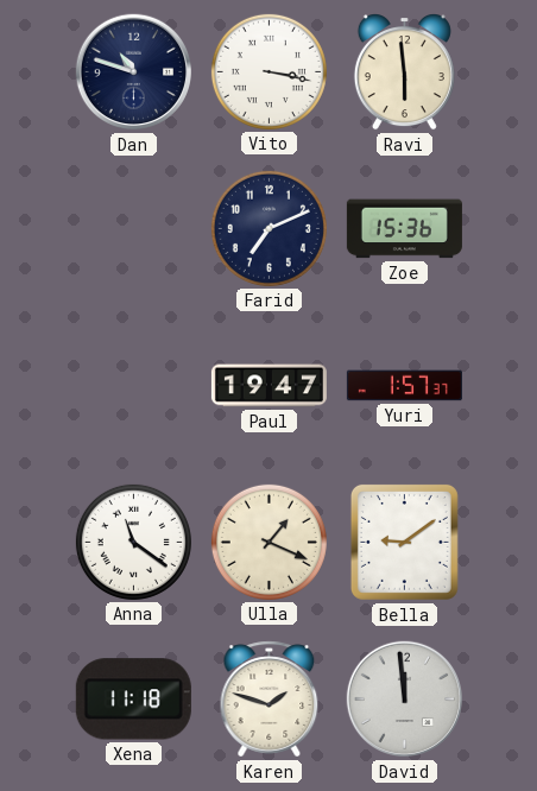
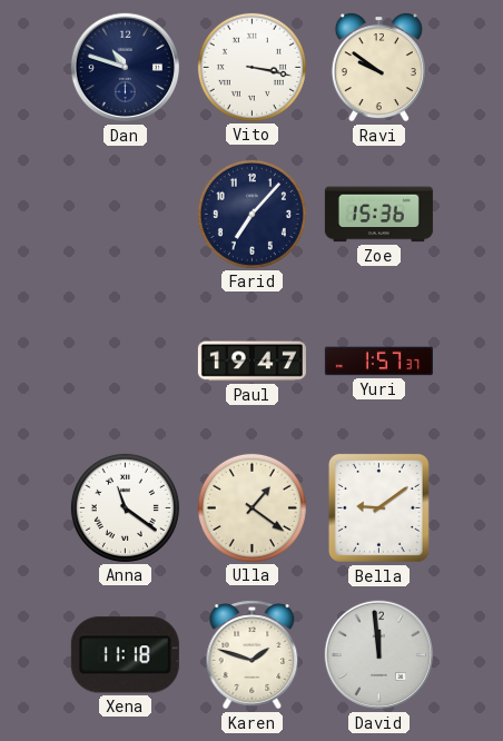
Ravi: 5:59 -> 9:51
Farid: 7:11 -> 7:07
Ulla: 1:19 -> 1:21
